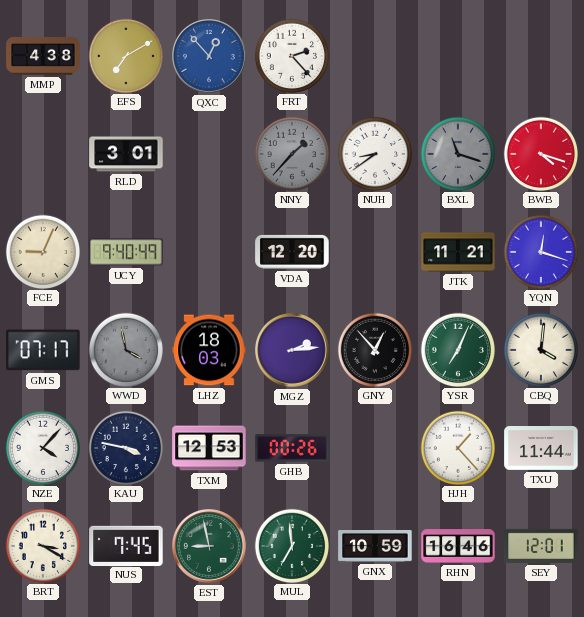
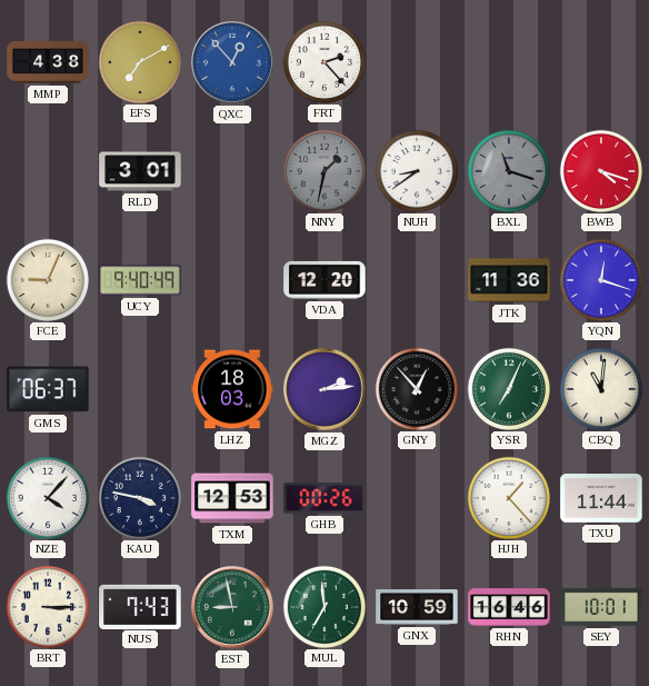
NNY: 1:37 -> 1:32
JTK: 11:21 -> 11:36
GMS: 07:17 -> 06:37
WWD: 3:58 -> none
CBQ: 4:01 -> 11:01
BRT: 3:20 -> 3:15
NUS: 7:45 -> 7:43
SEY: 12:01 -> 10:01
